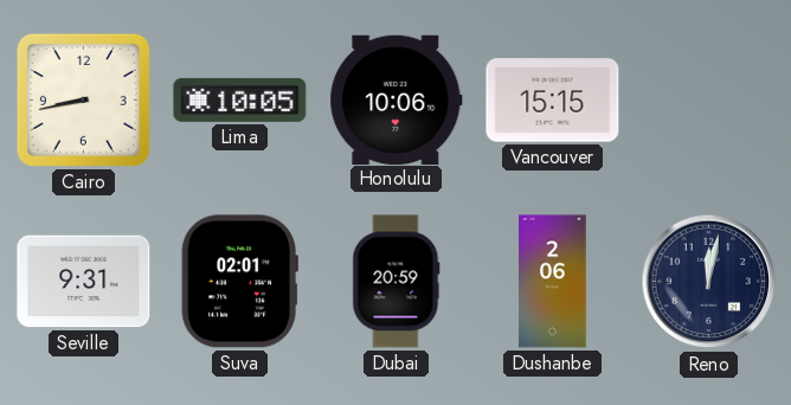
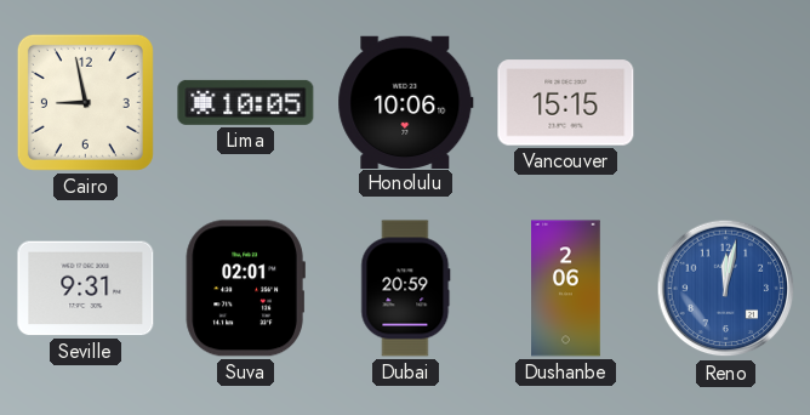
Cairo: 8:43 -> 8:58
Reno dial: navy -> blue
